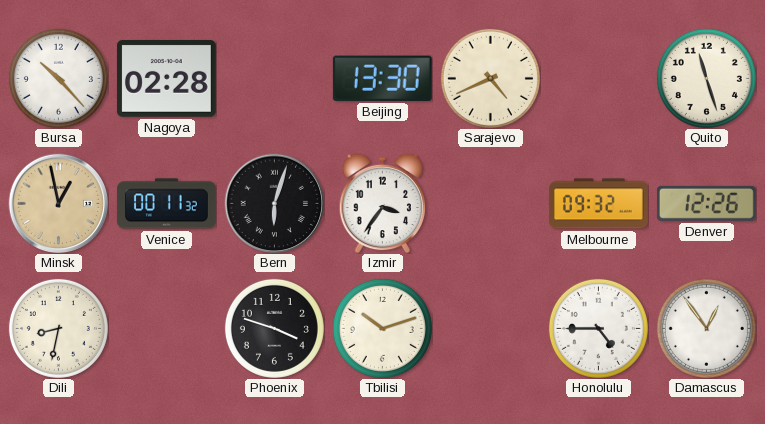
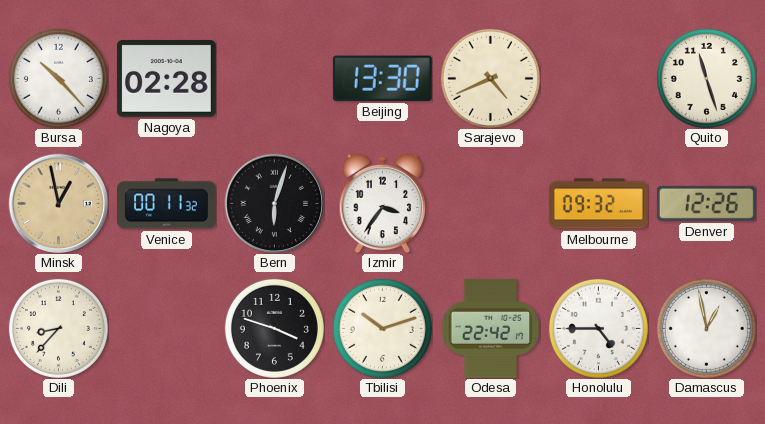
Dili: 8:32 -> 8:37
Odesa: none -> 22:42
Damascus: 12:54 -> 12:58
